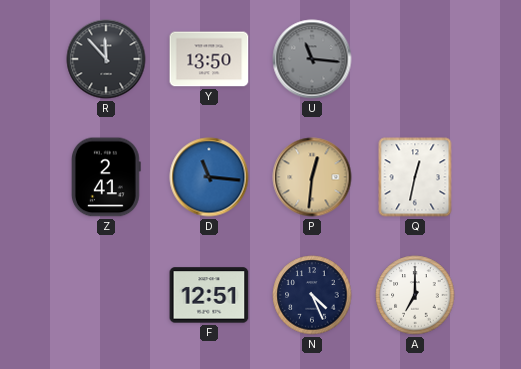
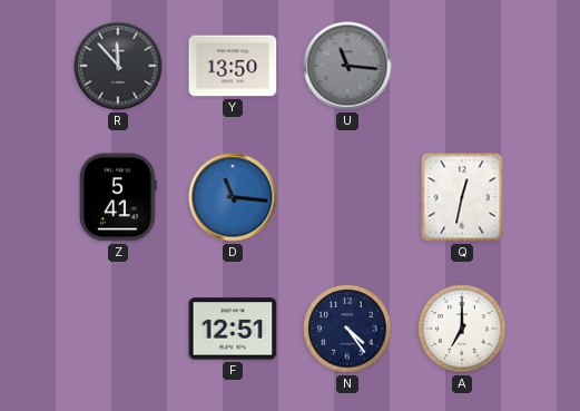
Z: 2:41 -> 5:41
P: 12:31 -> none
N: 4:26 -> 4:24
